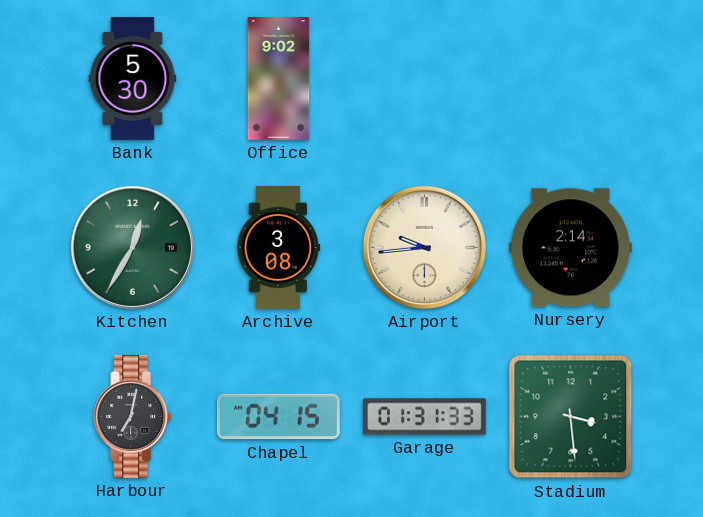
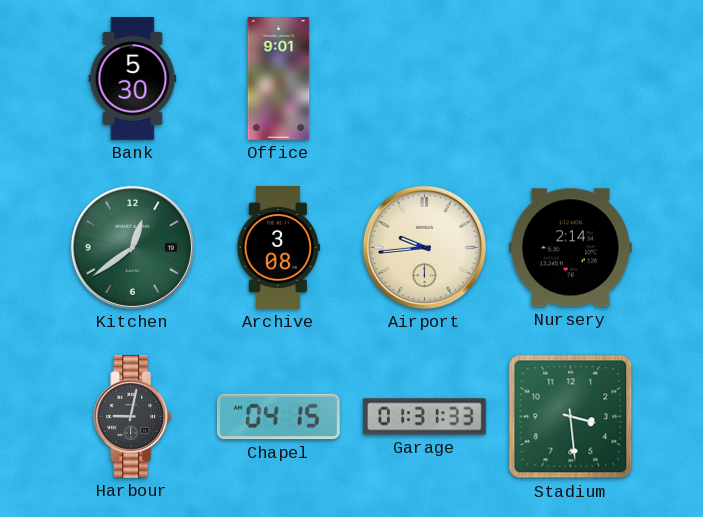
Office: 9:02 -> 9:01
Kitchen: 12:35 -> 12:39
Harbour: 7:02 -> 9:02
